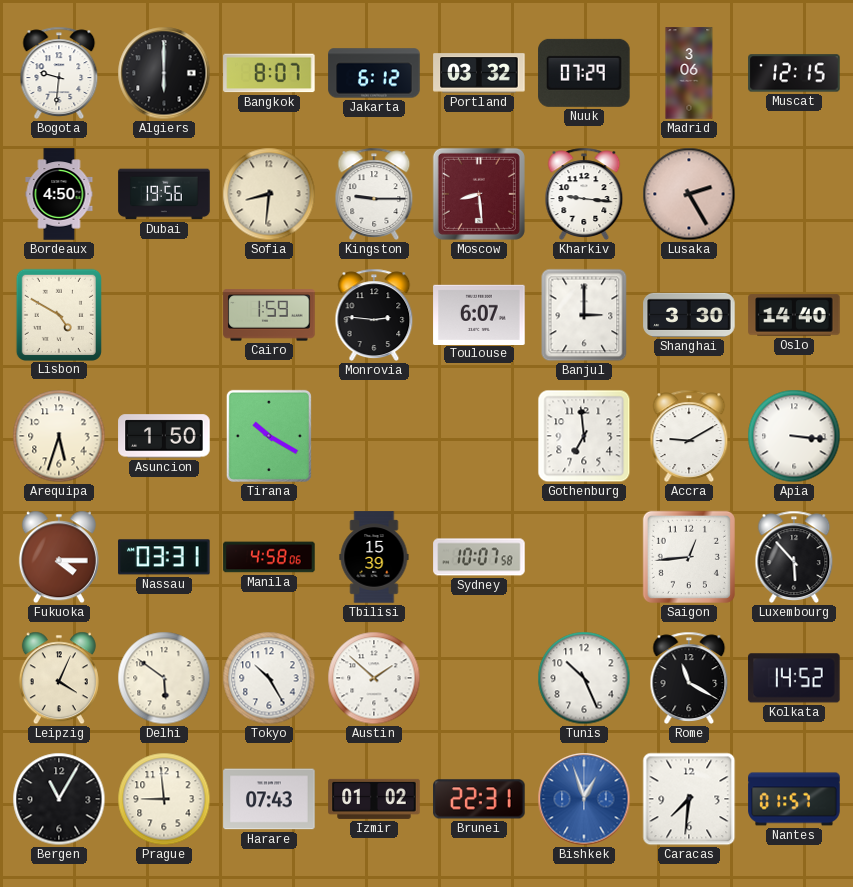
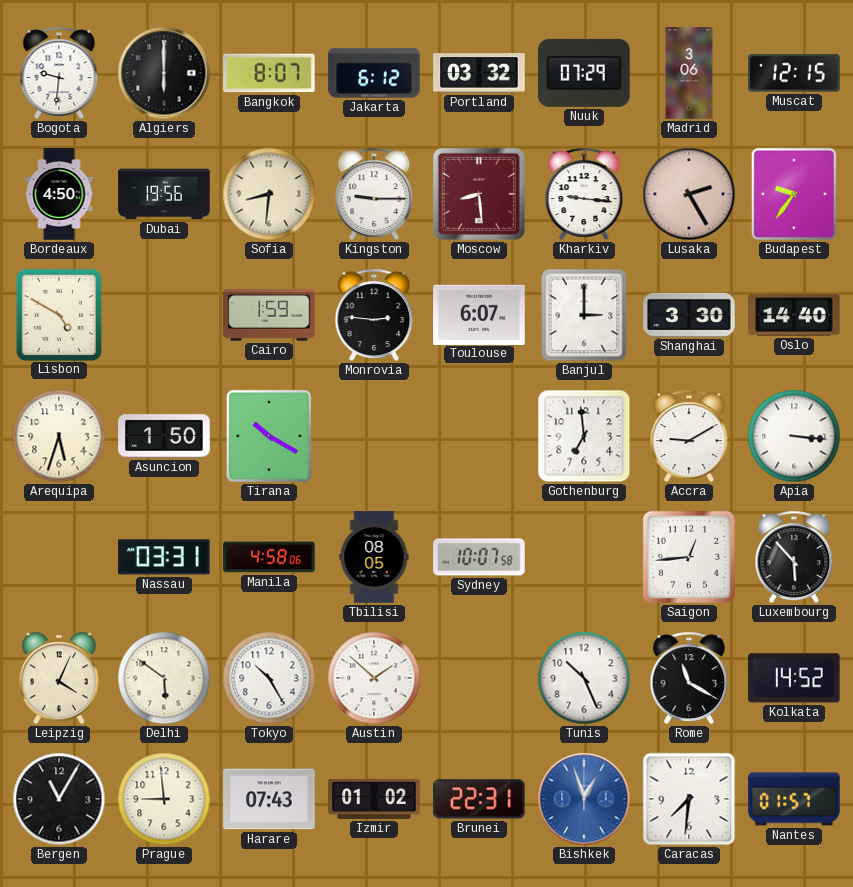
Budapest: none -> 9:36
Fukuoka: 4:15 -> none
Tbilisi: 15:39 -> 08:05
